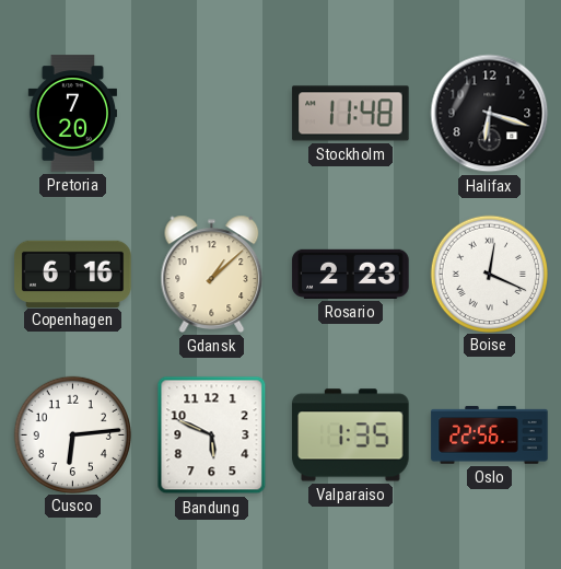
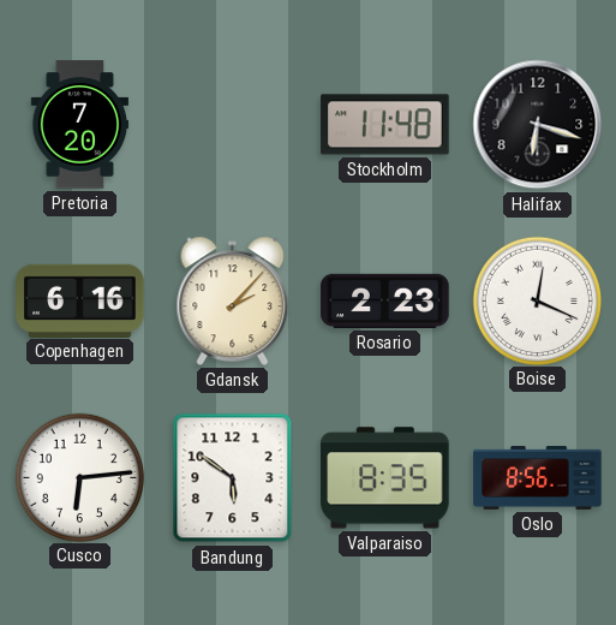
Gdansk: 1:08 -> 2:07
Bandung: 5:49 -> 5:51
Valparaiso: 1:35 -> 8:35
Oslo: 22:56 -> 8:56
